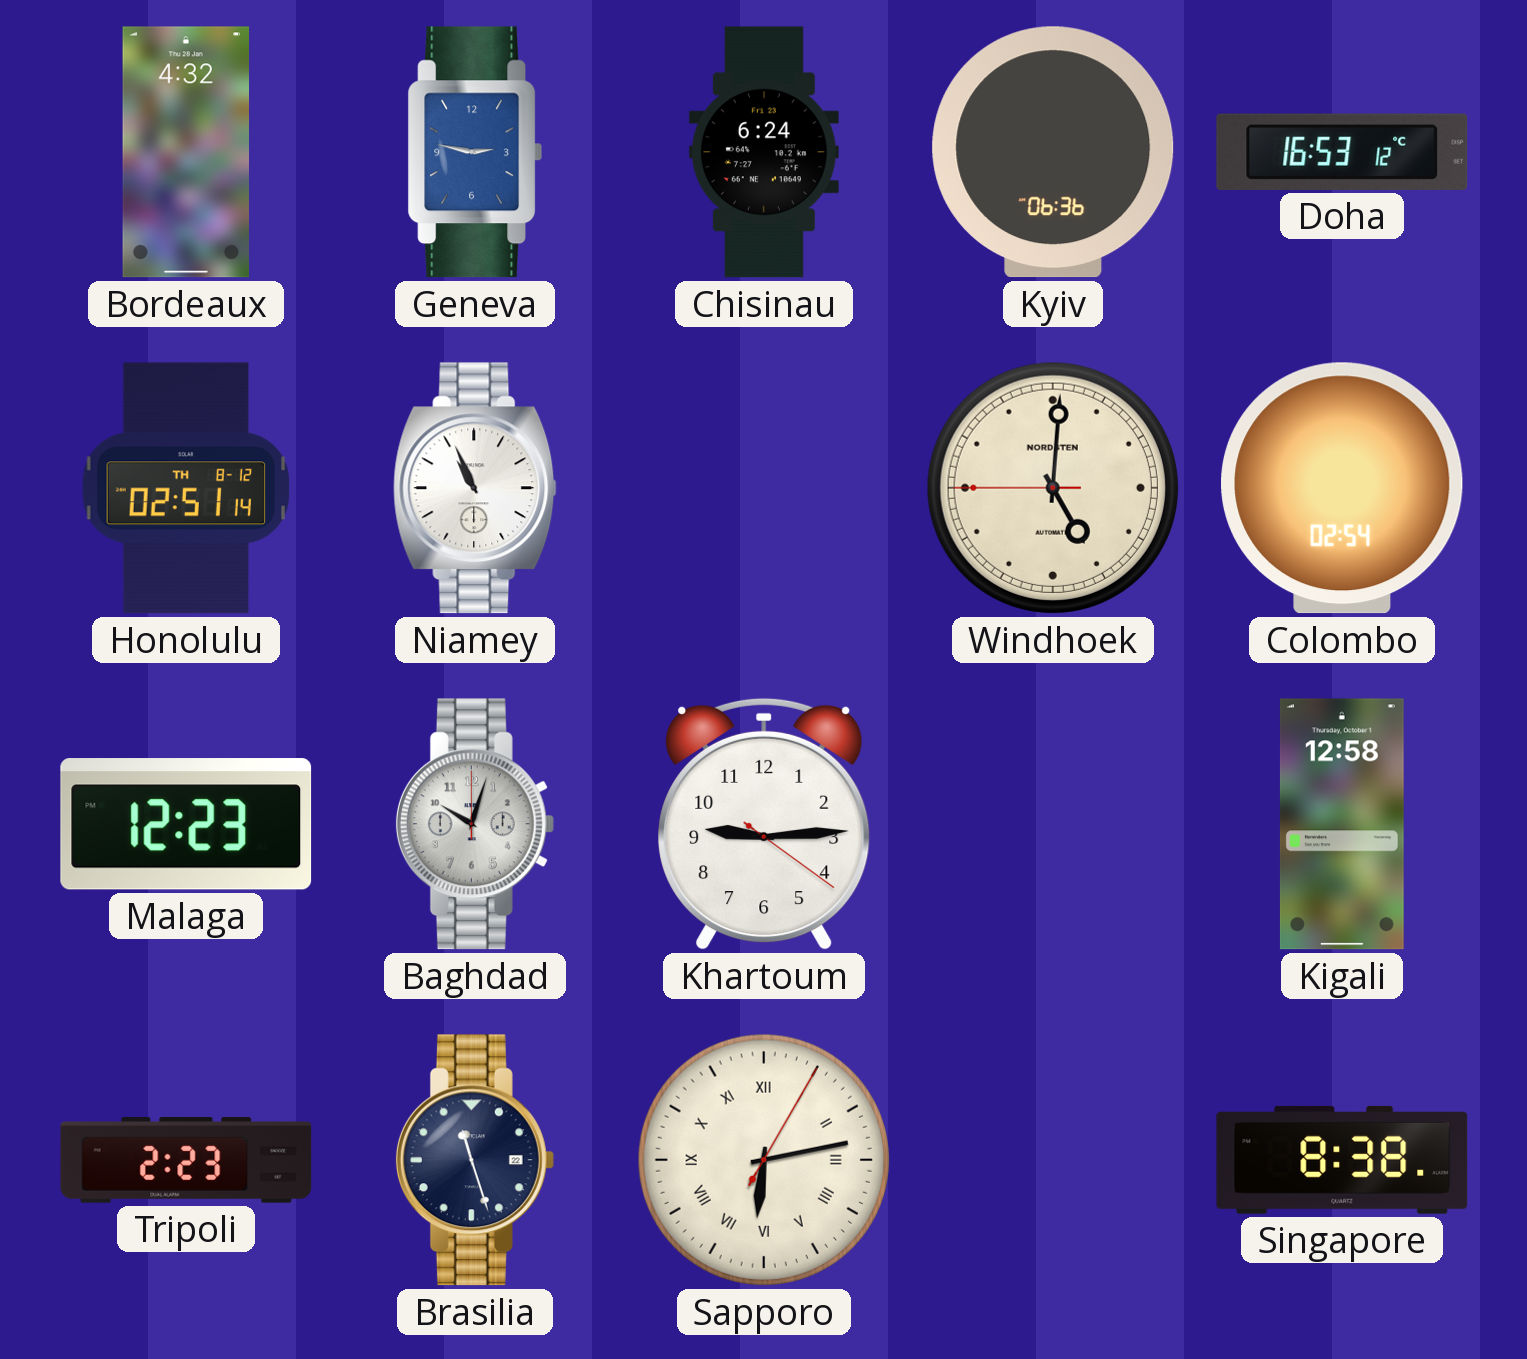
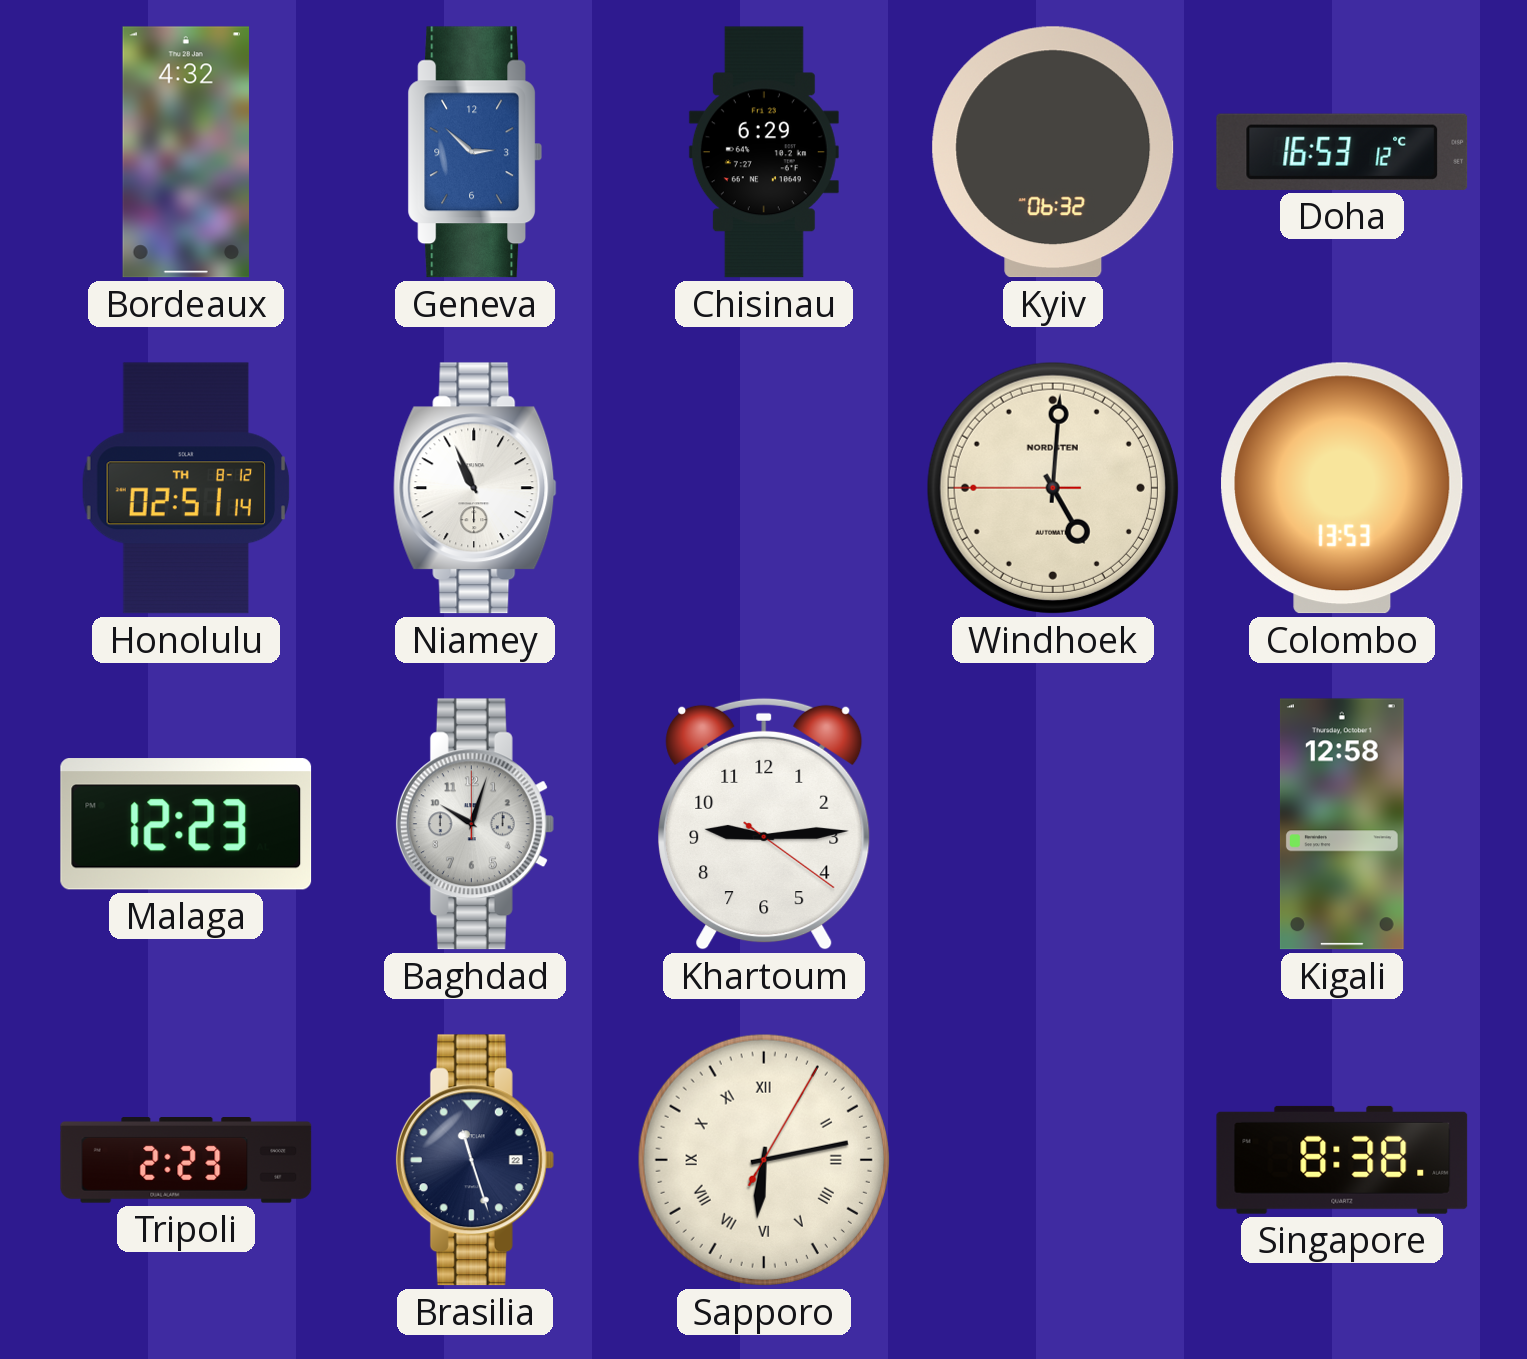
Geneva: 2:47 -> 2:52
Chisinau: 6:24 -> 6:29
Kyiv: 06:36 -> 06:32
Colombo: 02:54 -> 13:53
